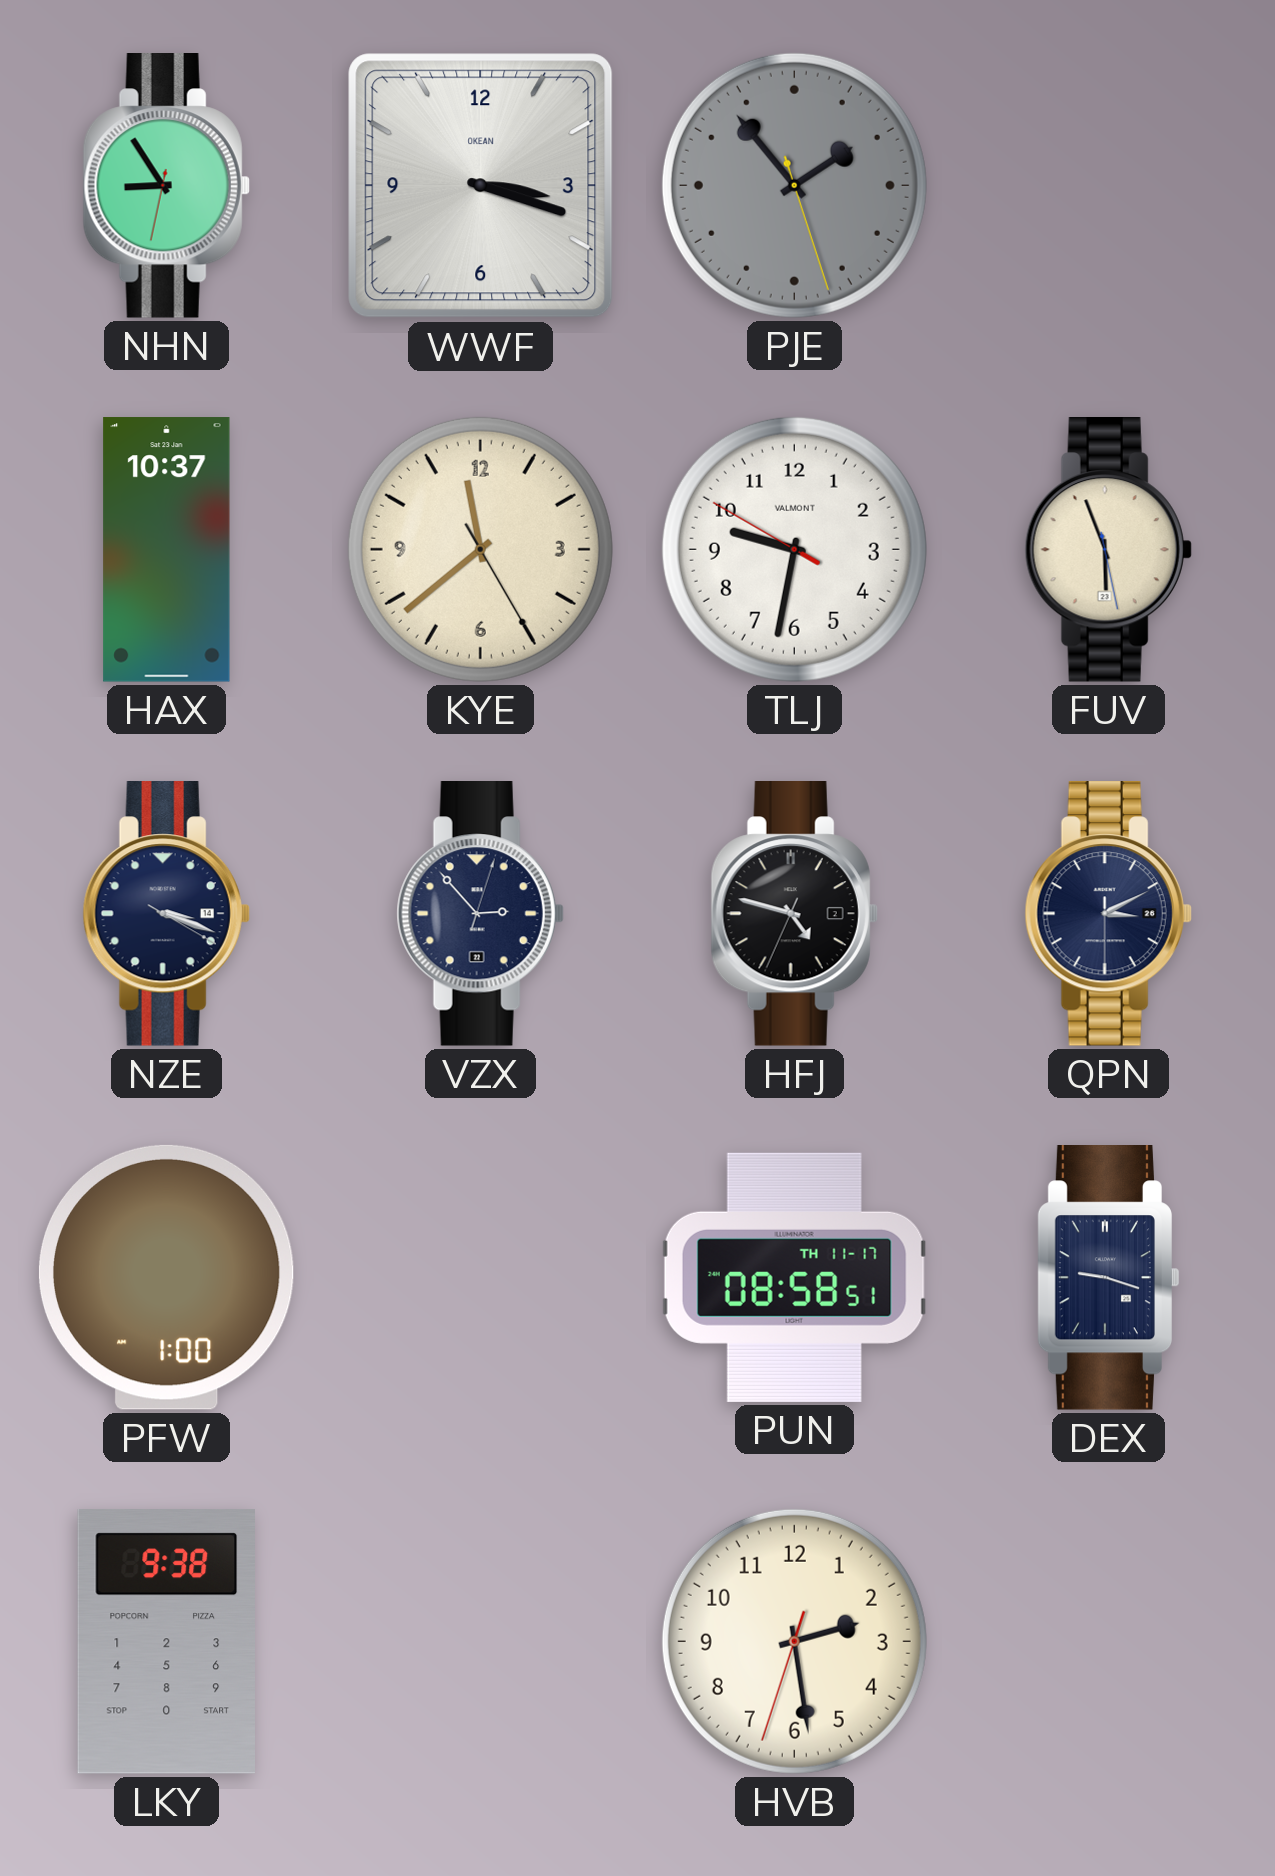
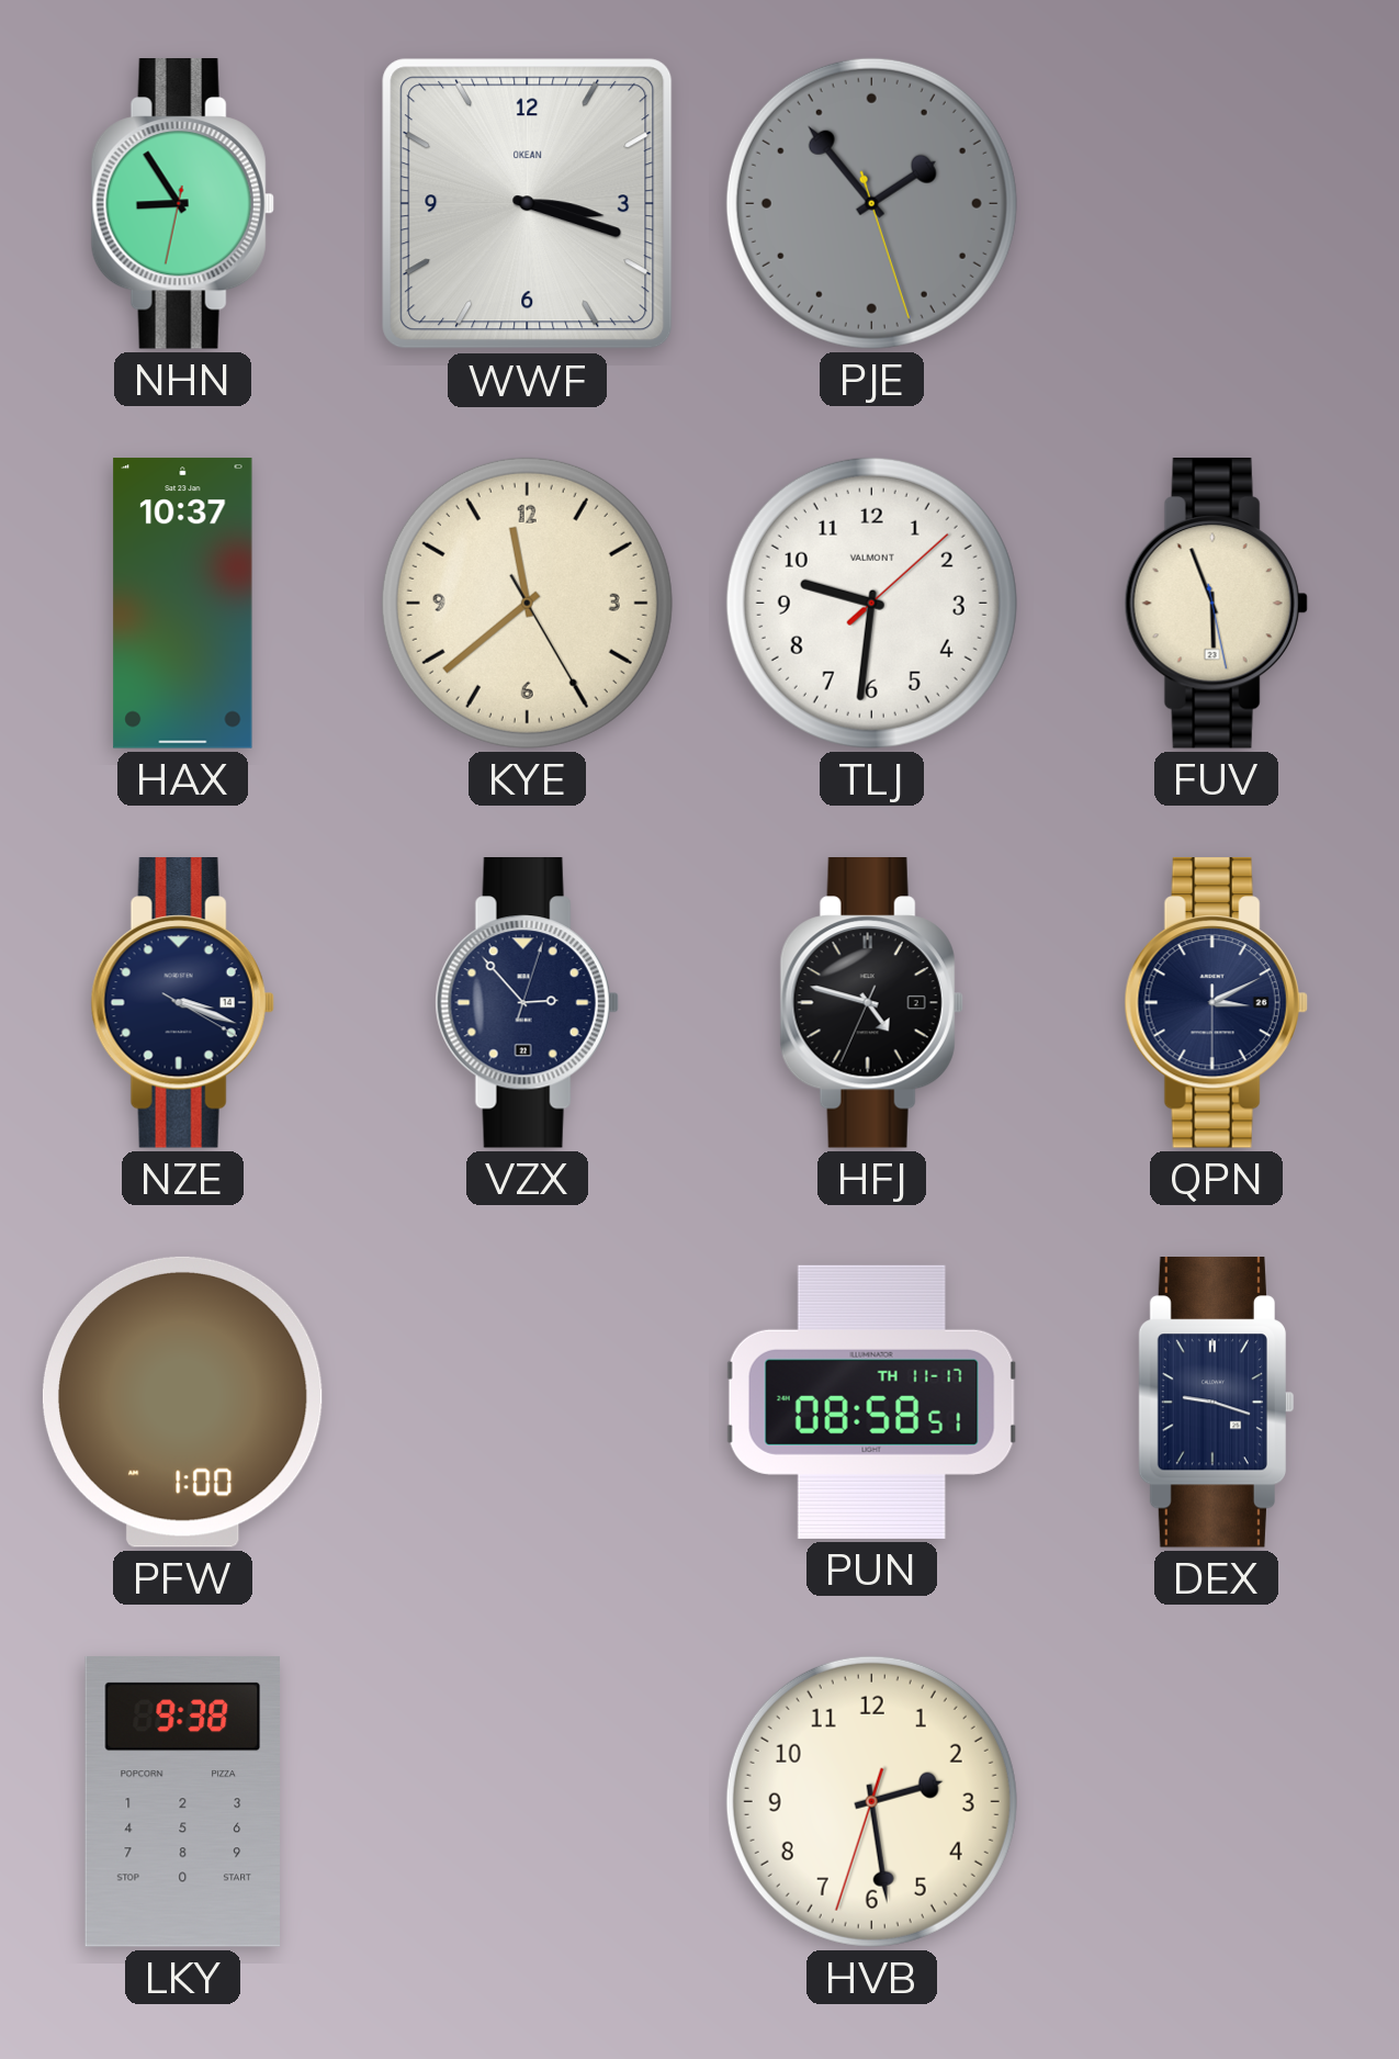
TLJ: 9:31:50 -> 9:31:08
